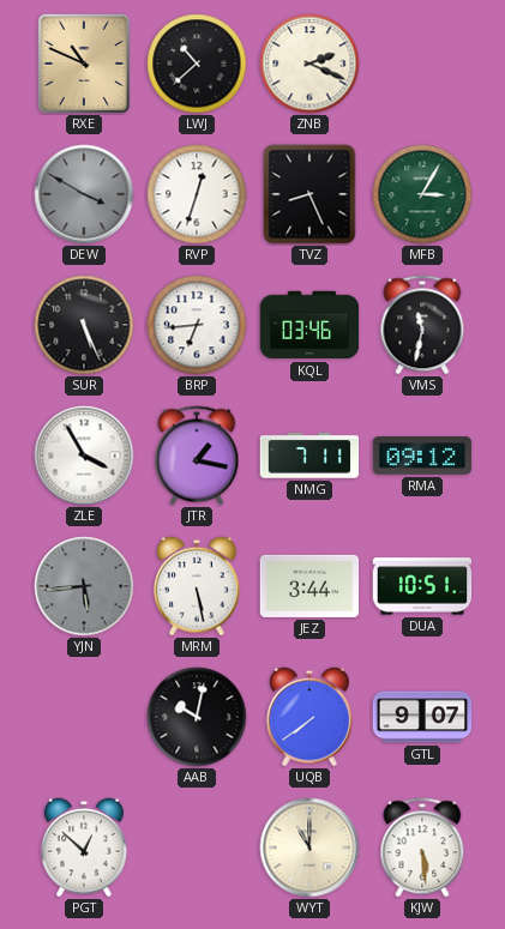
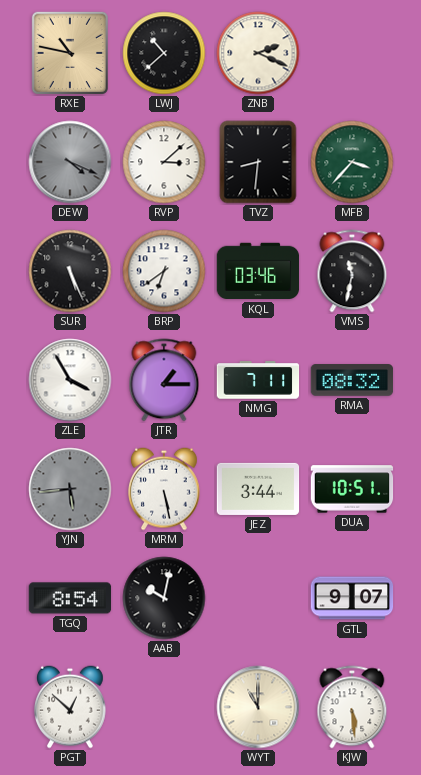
RXE: 10:49 -> 10:47
DEW: 3:50 -> 4:19
RVP: 12:33 -> 3:08
TVZ: 8:26 -> 8:31
MFB: 3:05 -> 3:37
BRP: 6:44 -> 6:39
JTR: 1:17 -> 1:15
RMA: 09:12 -> 08:32
TGQ: none -> 8:54
UQB: 7:39 -> none
